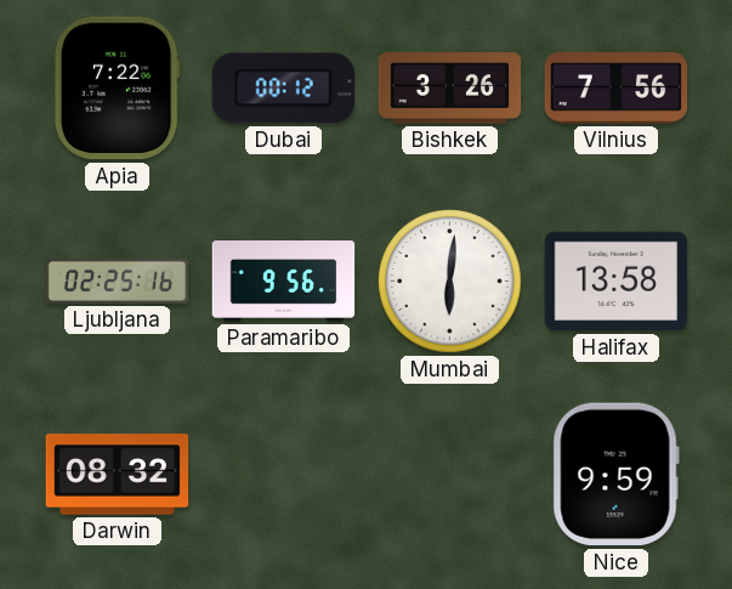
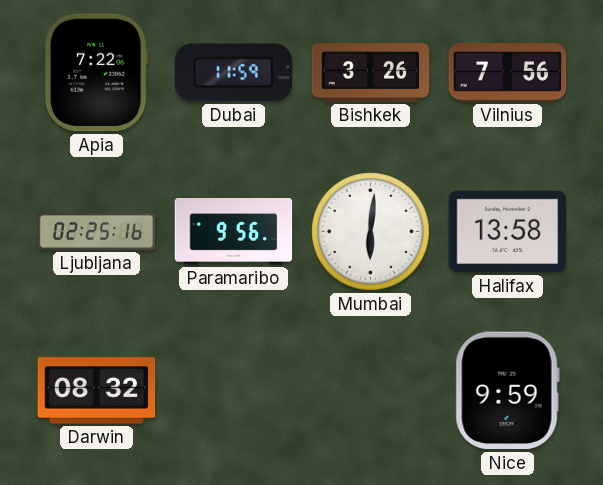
Dubai: 00:12 -> 11:59
